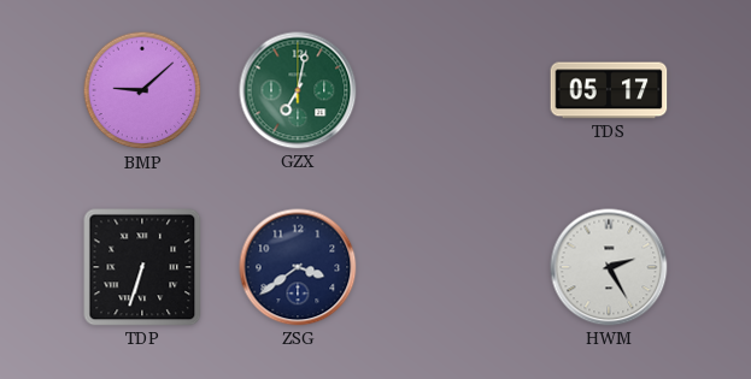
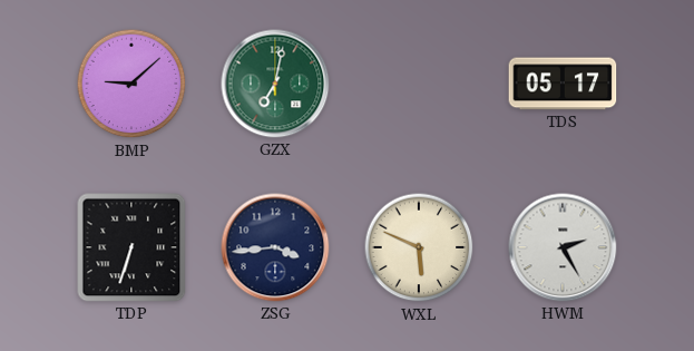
ZSG: 3:39 -> 3:44
WXL: none -> 5:49
